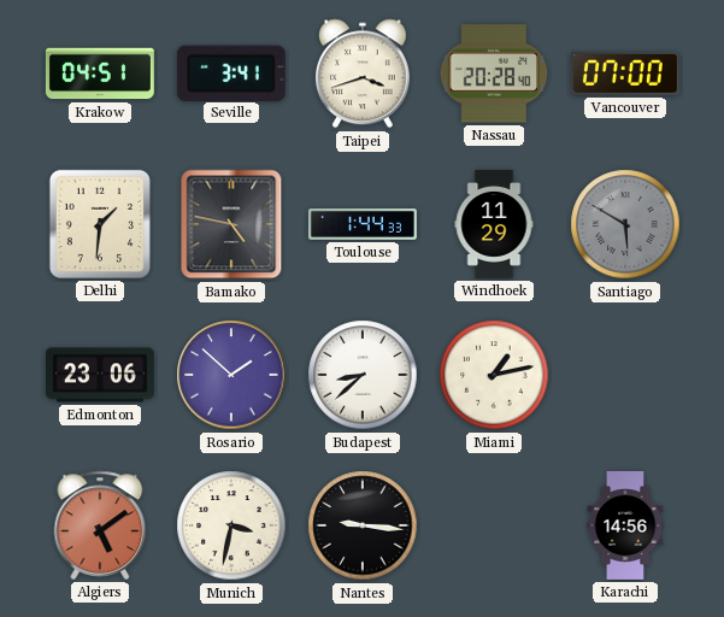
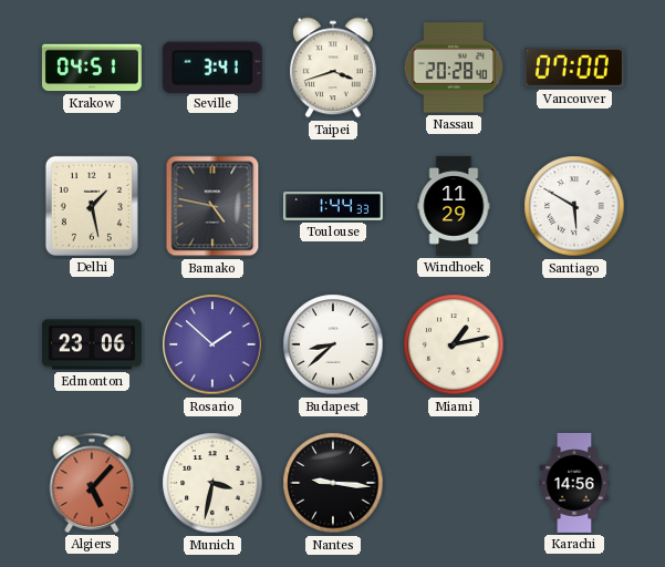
Delhi: 1:31 -> 1:28
Santiago dial: grey -> white
Algiers: 5:09 -> 5:07
